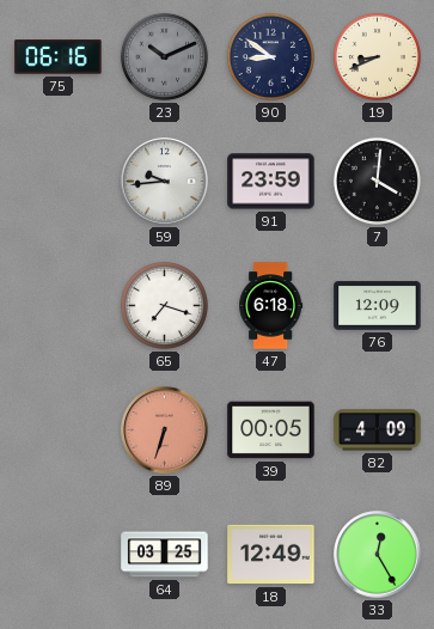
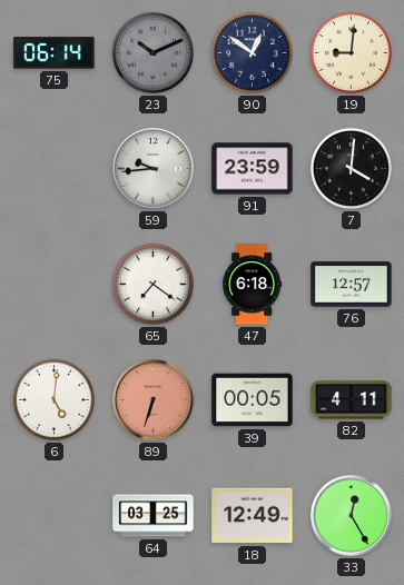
75: 06:16 -> 06:14
90: 8:51 -> 12:51
19: 8:41 -> 9:01
65: 7:18 -> 7:21
76: 12:09 -> 12:57
6: none -> 5:01
82: 4:09 -> 4:11
